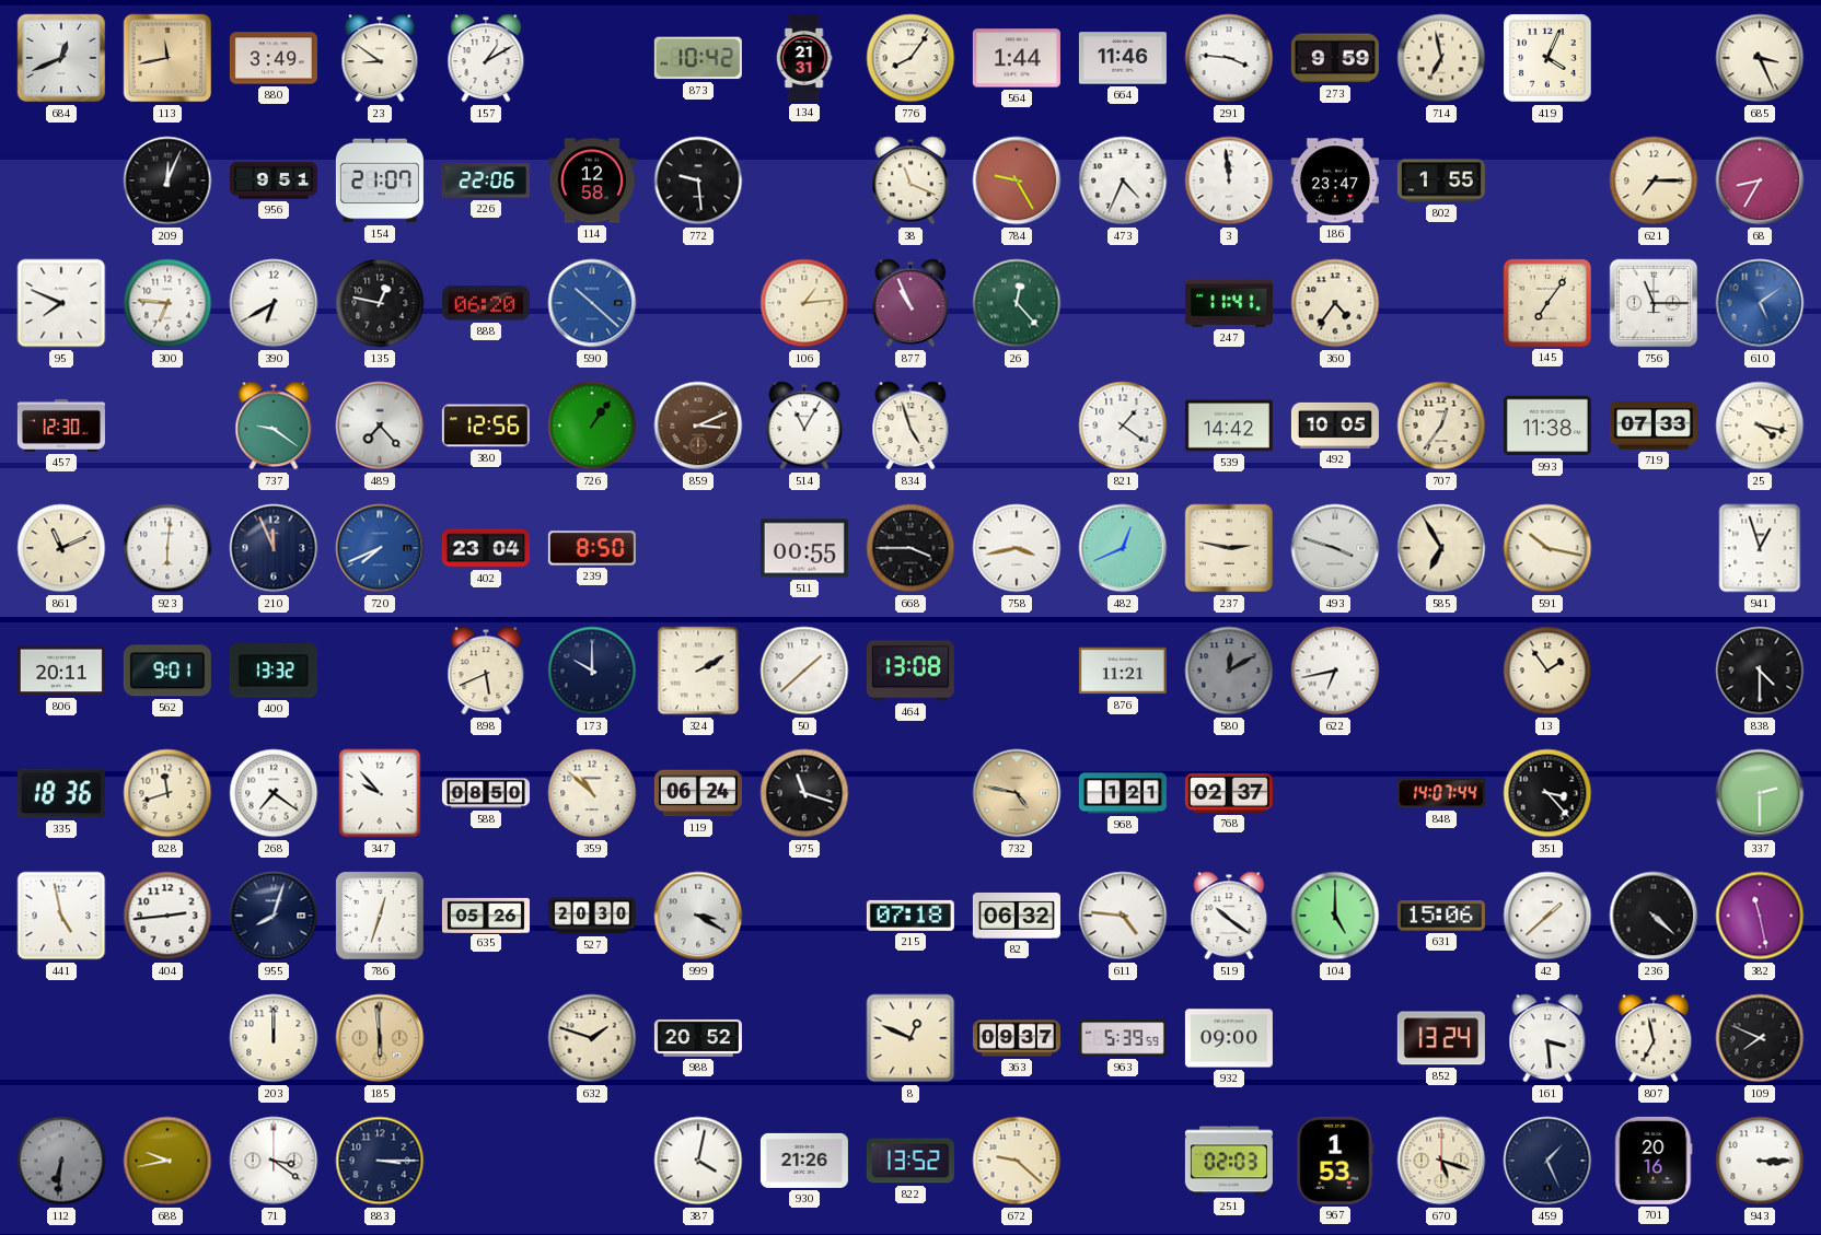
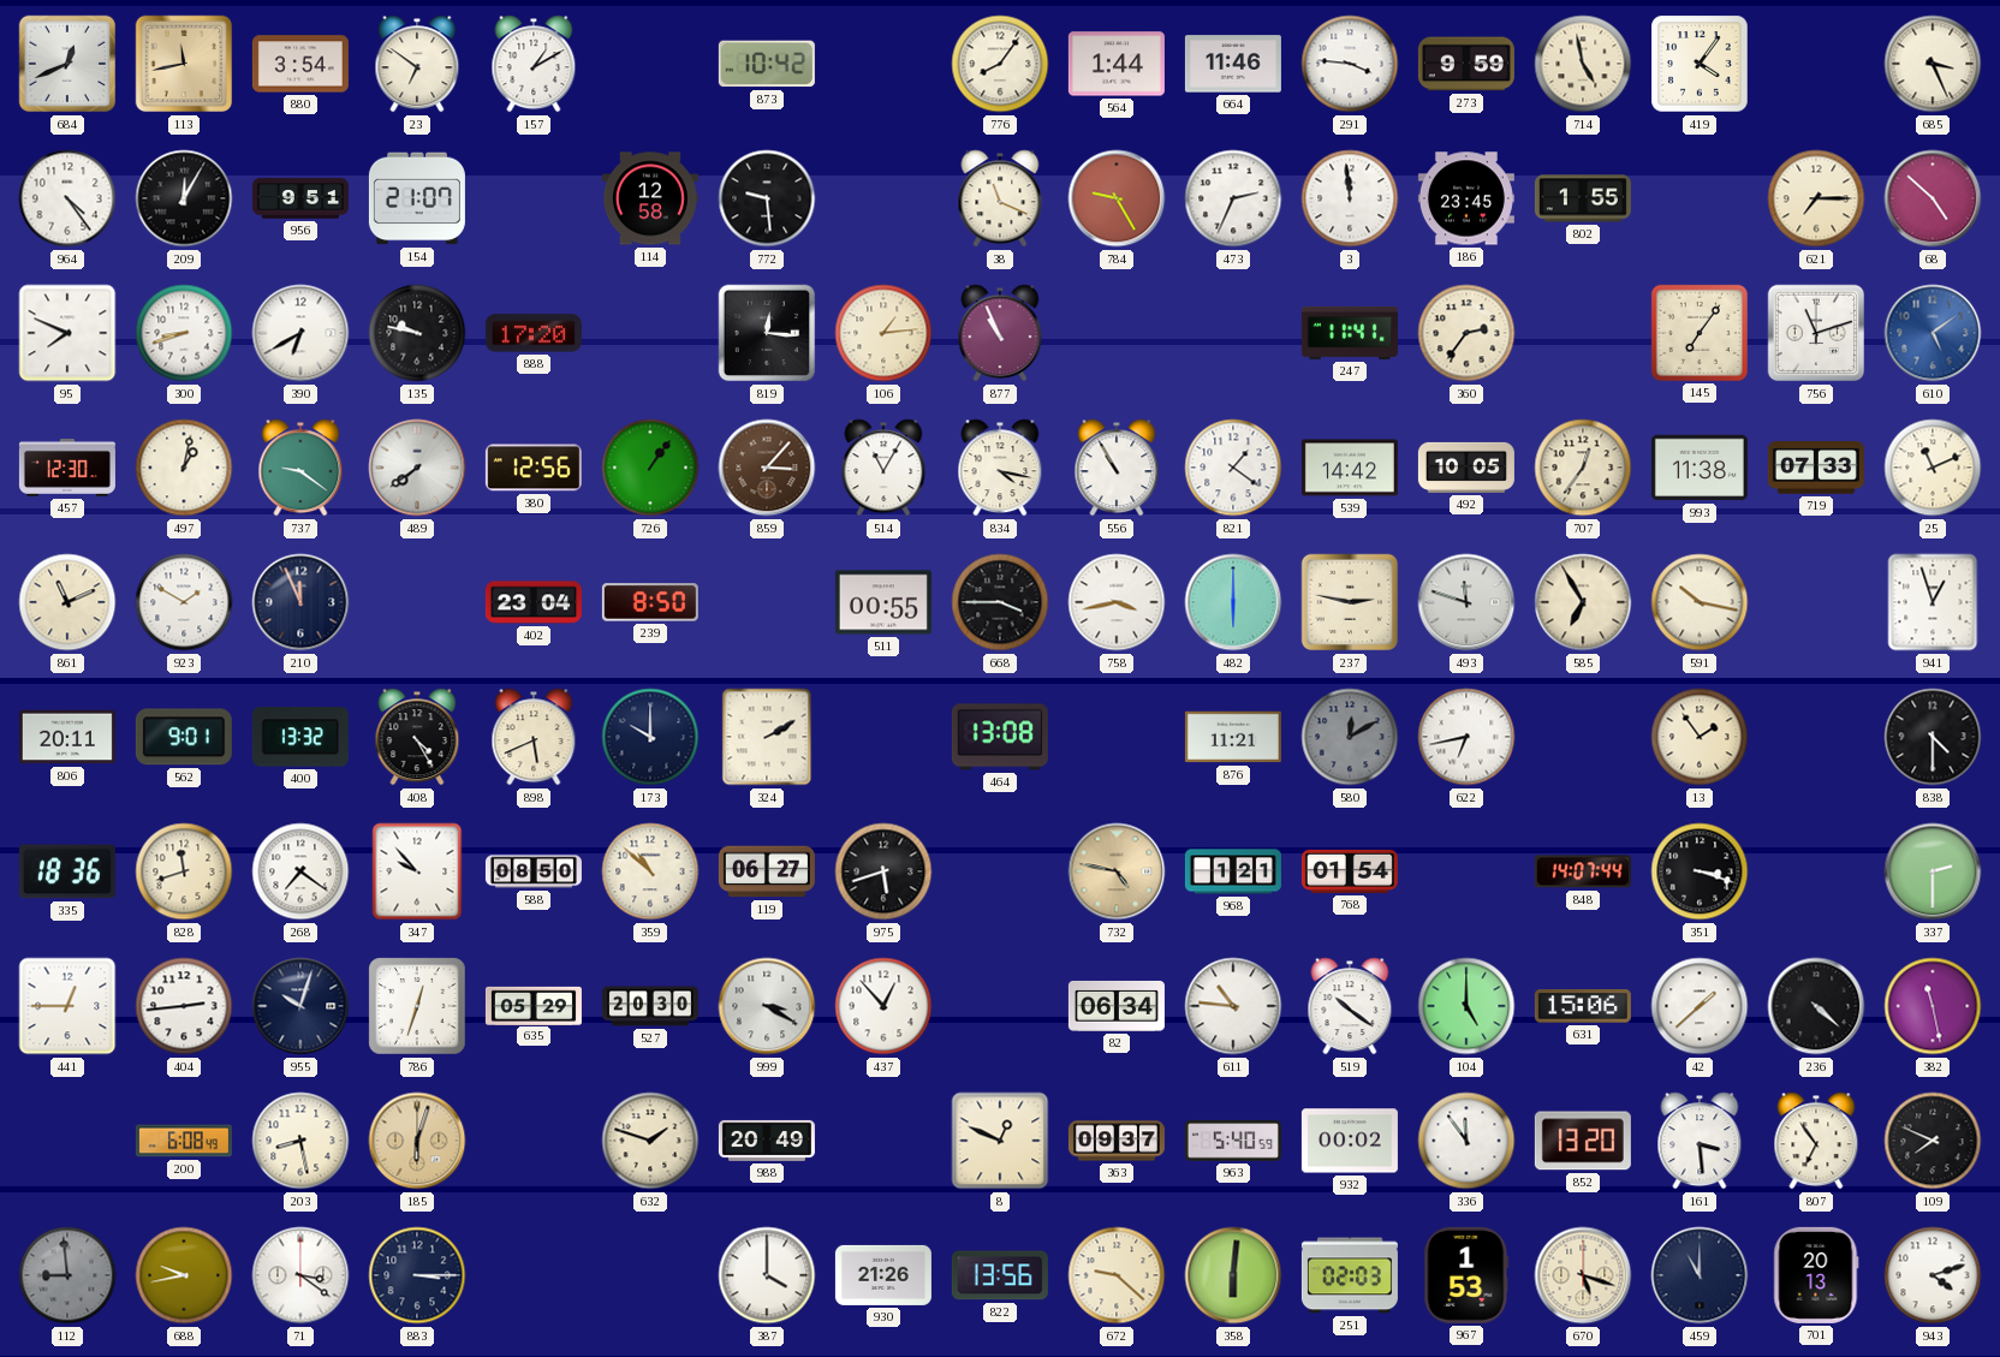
880: 3:49 -> 3:54
23: 8:51 -> 6:51
134: 21:31 -> none
714: 6:58 -> 4:58
419: 4:04 -> 4:06
964: none -> 4:24
209: 12:04 -> 12:05
226: 22:06 -> none
473: 4:34 -> 2:34
186: 23:47 -> 23:45
68: 8:35 -> 4:52
300: 6:46 -> 8:42
135: 12:47 -> 9:47
888: 06:20 -> 17:20
590: 10:22 -> none
819: none -> 12:16
26: 12:23 -> none
360: 4:36 -> 2:36
756: 11:15 -> 11:12
497: none -> 1:02
489: 7:23 -> 7:39
859: 3:11 -> 3:07
834: 4:57 -> 4:17
556: none -> 10:55
25: 4:17 -> 11:11
923: 6:01 -> 1:50
720: 7:41 -> none
482: 12:41 -> 6:00
493: 3:48 -> 11:48
408: none -> 4:25
50: 1:38 -> none
119: 06:24 -> 06:27
975: 11:18 -> 5:42
768: 02:37 -> 01:54
351: 3:23 -> 3:18
441: 4:58 -> 12:45
955: 8:03 -> 10:03
635: 05:26 -> 05:29
437: none -> 12:53
215: 07:18 -> none
82: 06:32 -> 06:34
611: 4:46 -> 10:46
200: none -> 6:08
203: 12:00 -> 8:28
185: 5:59 -> 6:03
988: 20:52 -> 20:49
963: 5:39 -> 5:40
932: 09:00 -> 00:02
336: none -> 11:54
852: 13:24 -> 13:20
807: 6:58 -> 6:54
112: 6:31 -> 8:59
387: 4:02 -> 4:00
822: 13:52 -> 13:56
358: none -> 6:01
459: 1:26 -> 11:00
701: 20:16 -> 20:13
943: 3:15 -> 4:12
